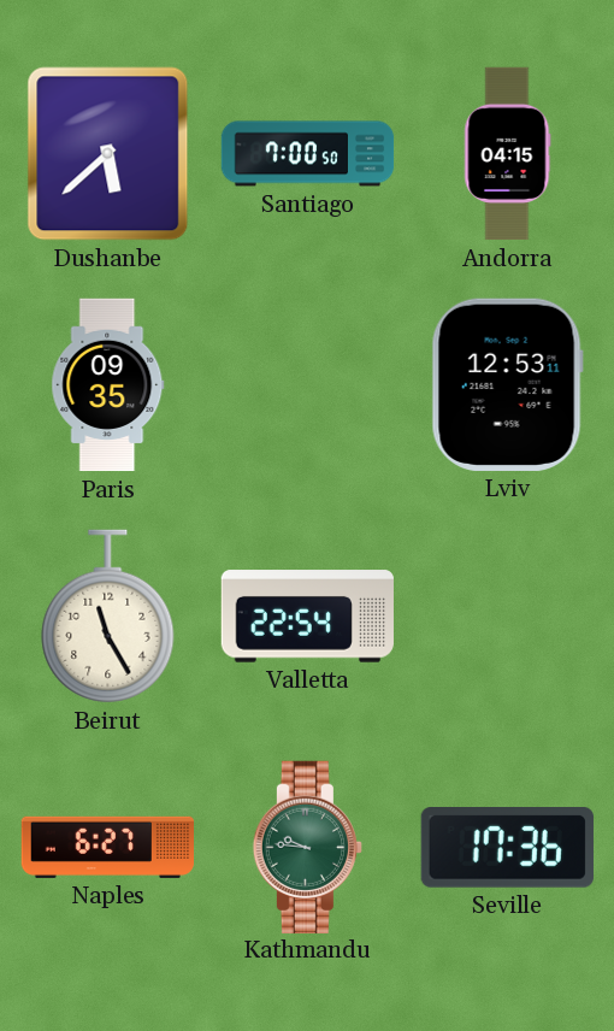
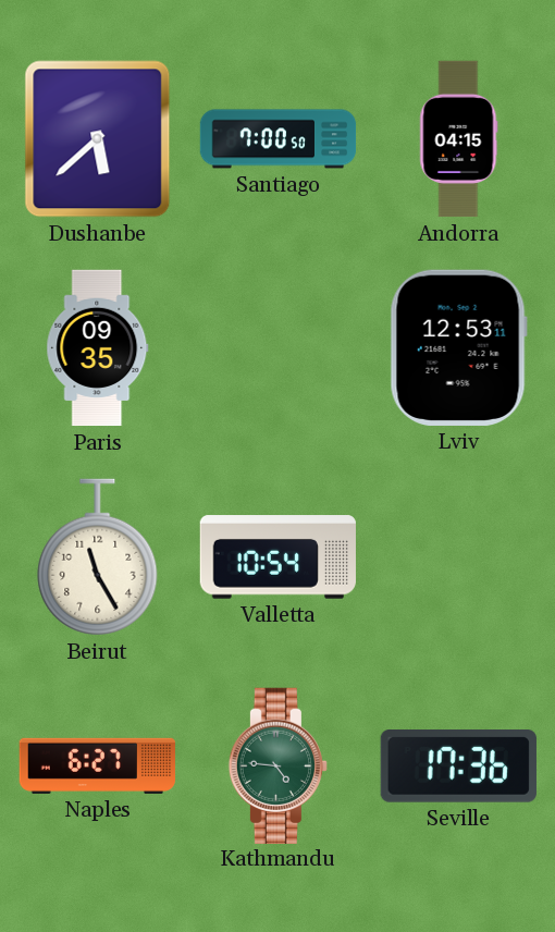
Valletta: 22:54 -> 10:54
Kathmandu: 9:46 -> 4:46
